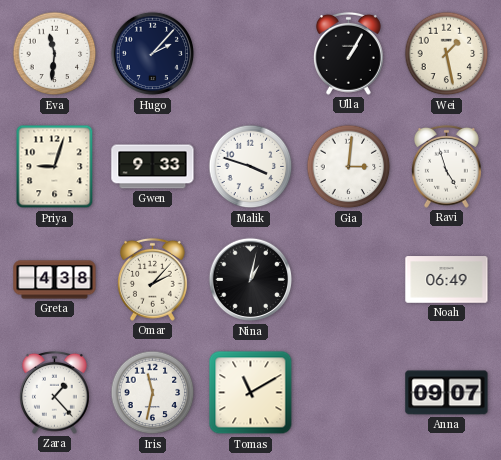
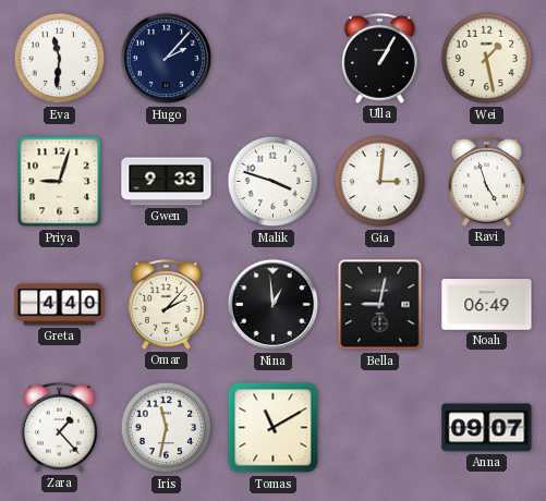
Greta: 4:38 -> 4:40
Nina: 1:02 -> 12:59
Bella: none -> 9:02
